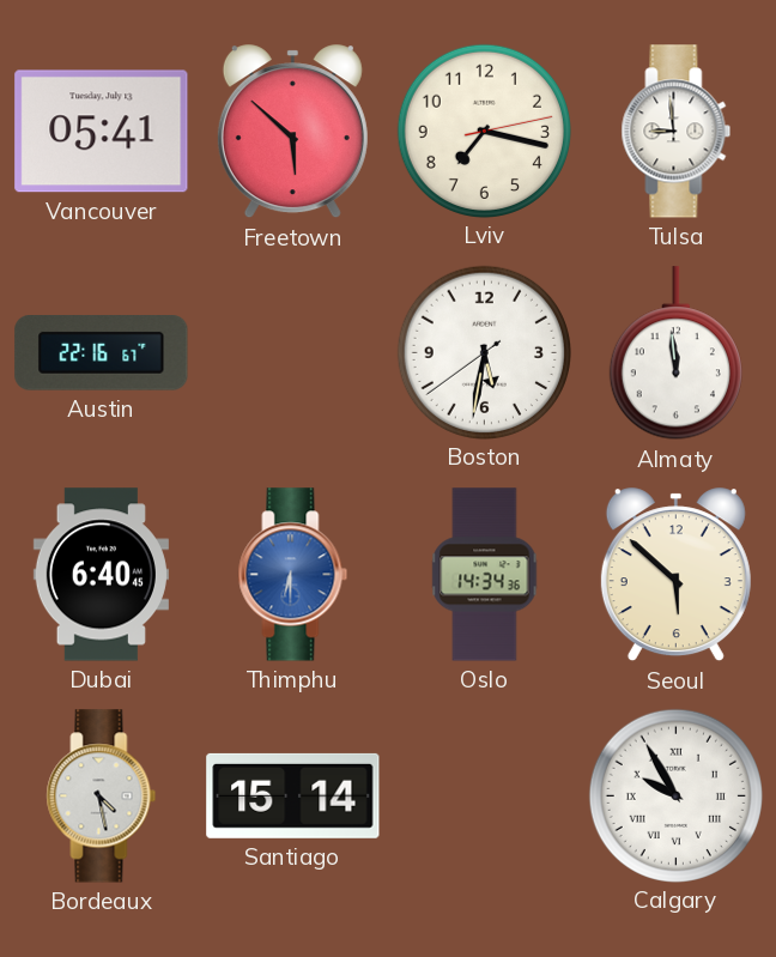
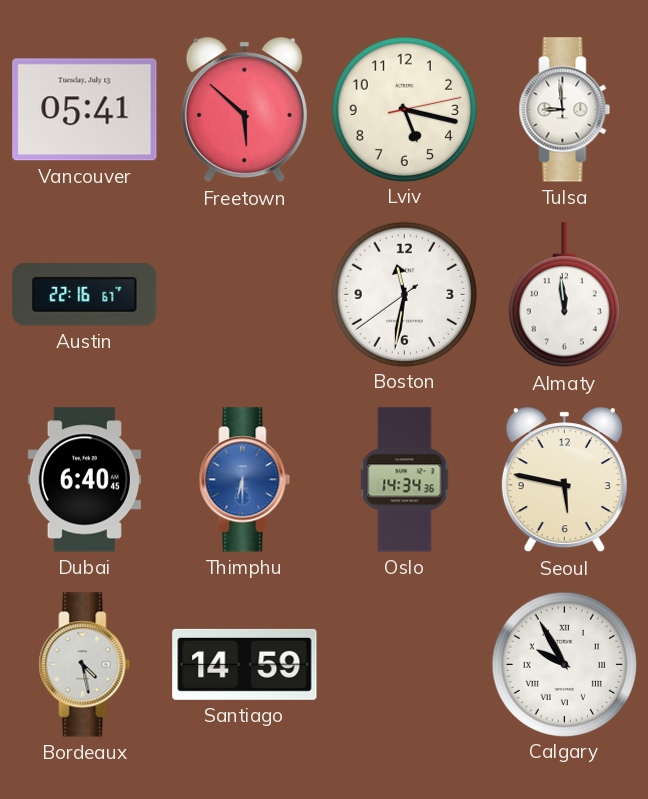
Lviv: 7:17 -> 5:17
Boston: 5:31 -> 11:31
Seoul: 5:52 -> 5:47
Santiago: 15:14 -> 14:59
